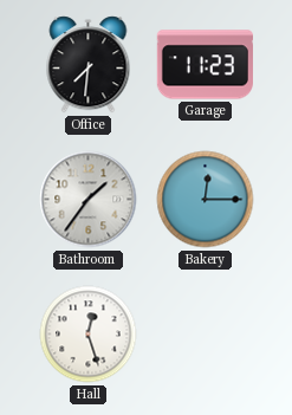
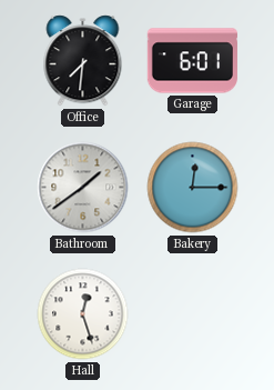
Garage: 11:23 -> 6:01
Bathroom: 1:36 -> 1:39
